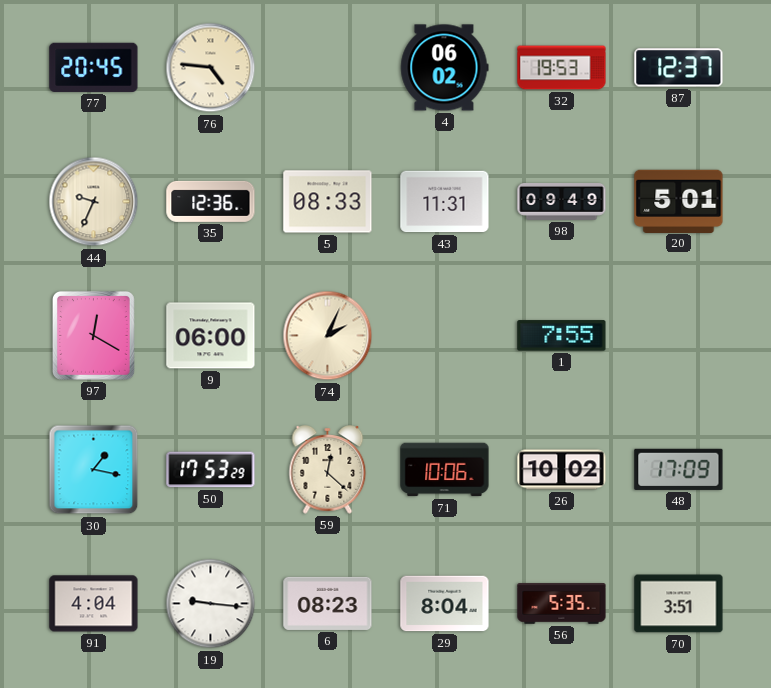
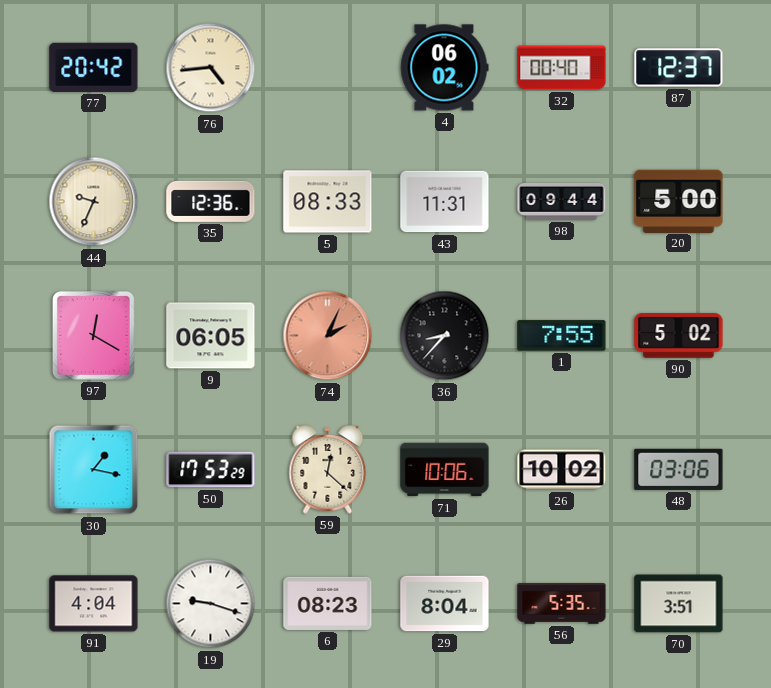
77: 20:45 -> 20:42
76: 4:46 -> 4:44
32: 19:53 -> 00:40
98: 09:49 -> 09:44
20: 5:01 -> 5:00
9: 06:00 -> 06:05
74 dial: cream -> salmon
36: none -> 8:37
90: none -> 5:02
48: 17:09 -> 03:06
19: 9:16 -> 9:18
